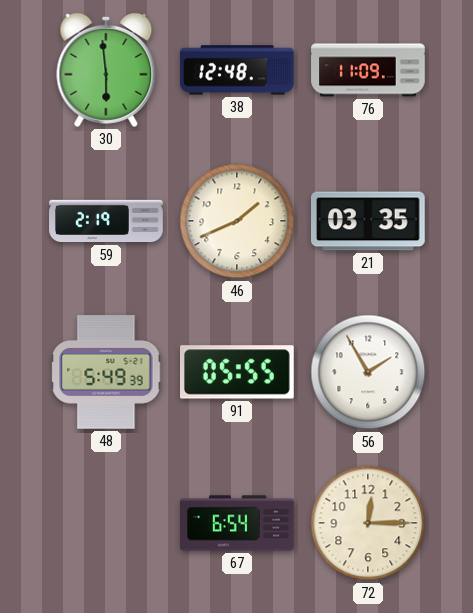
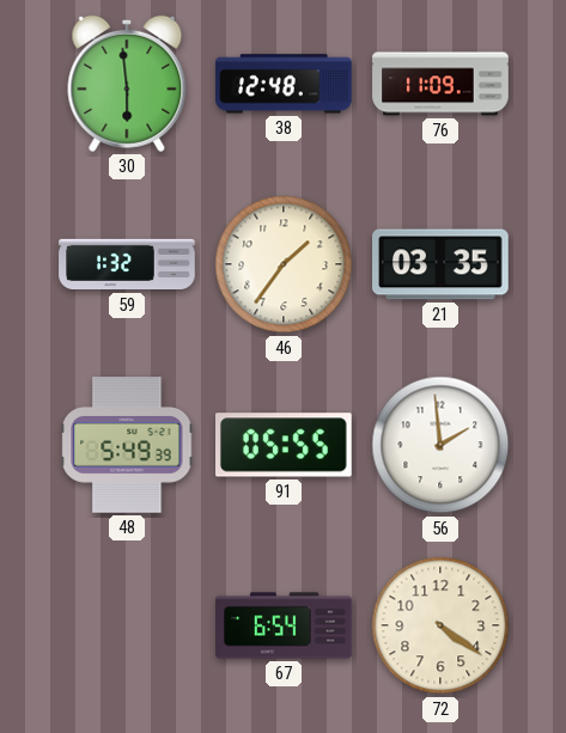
59: 2:19 -> 1:32
46: 1:41 -> 1:36
56: 1:55 -> 1:59
72: 12:15 -> 4:21
